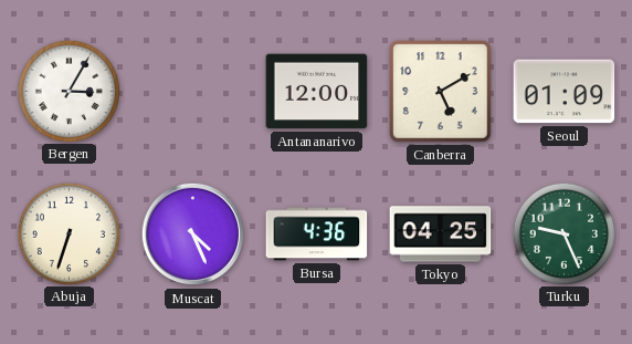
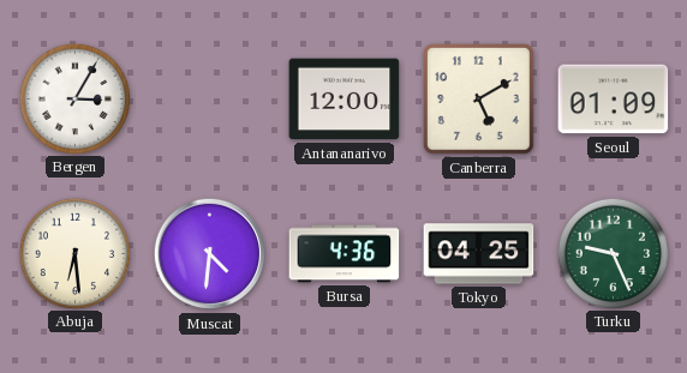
Abuja: 6:33 -> 6:29
Muscat: 4:26 -> 4:31
